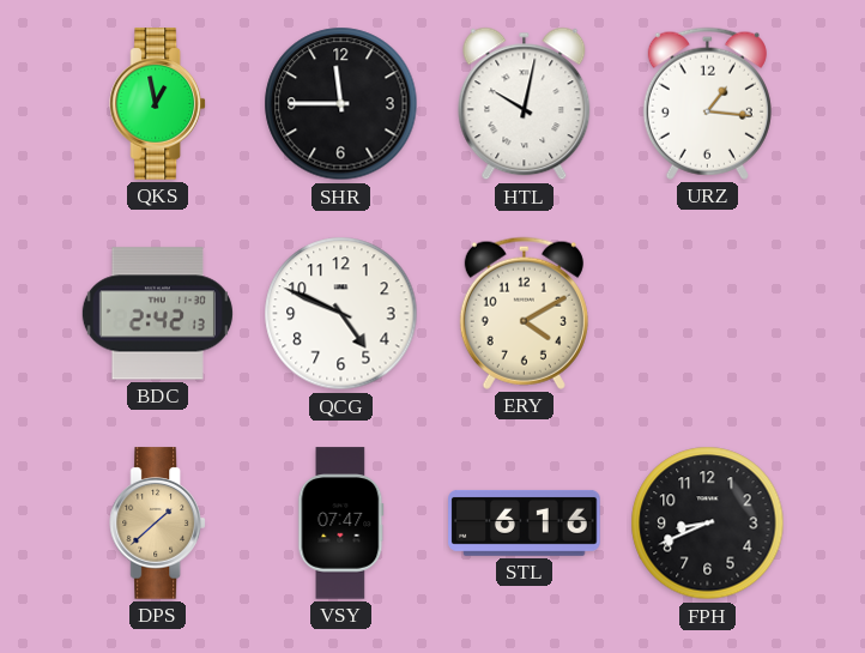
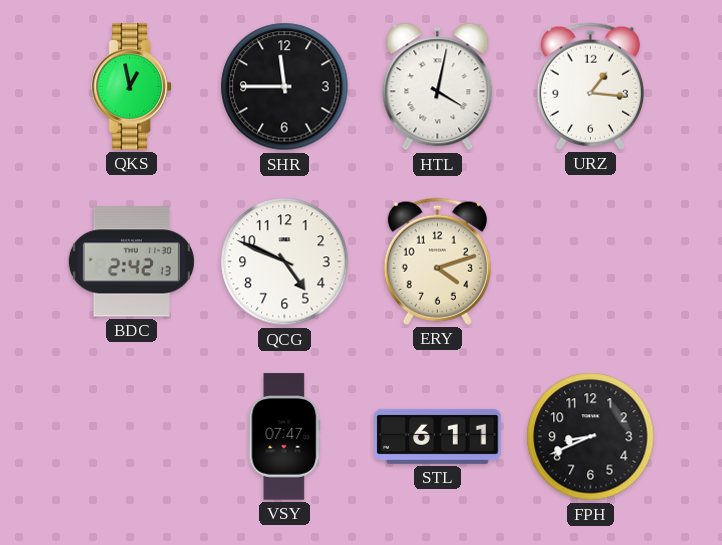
HTL: 10:02 -> 4:02
ERY: 4:10 -> 4:12
DPS: 1:38 -> none
STL: 6:16 -> 6:11
